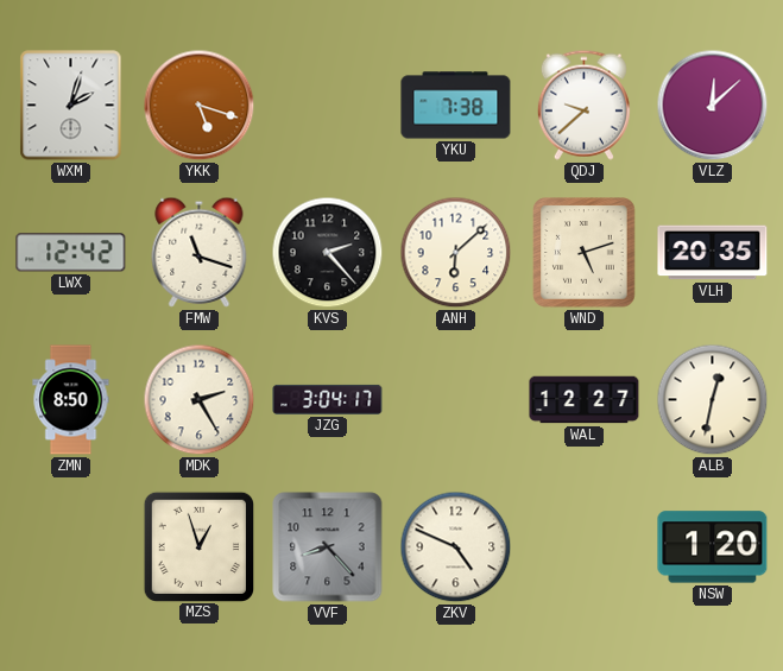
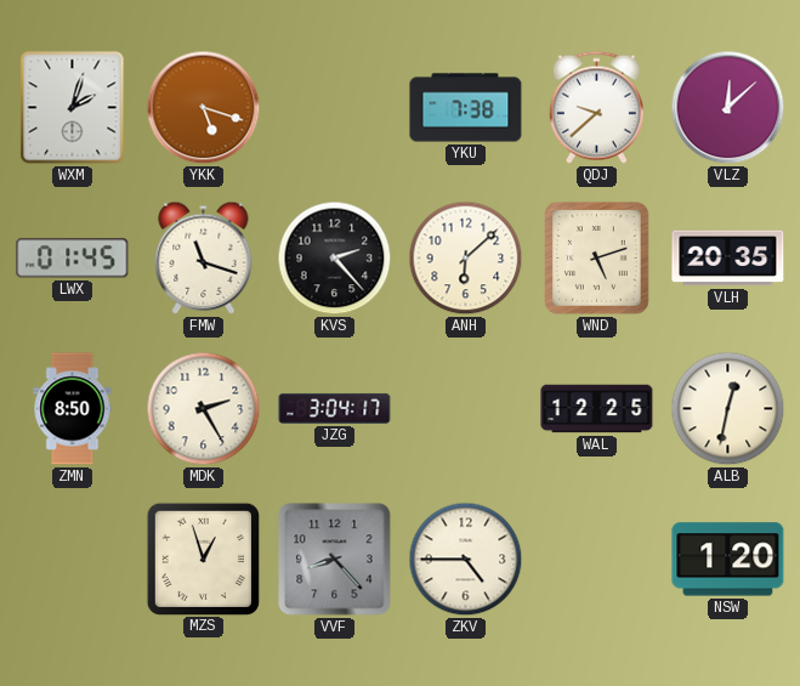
LWX: 12:42 -> 01:45
WAL: 12:27 -> 12:25
ZKV: 4:49 -> 4:45
